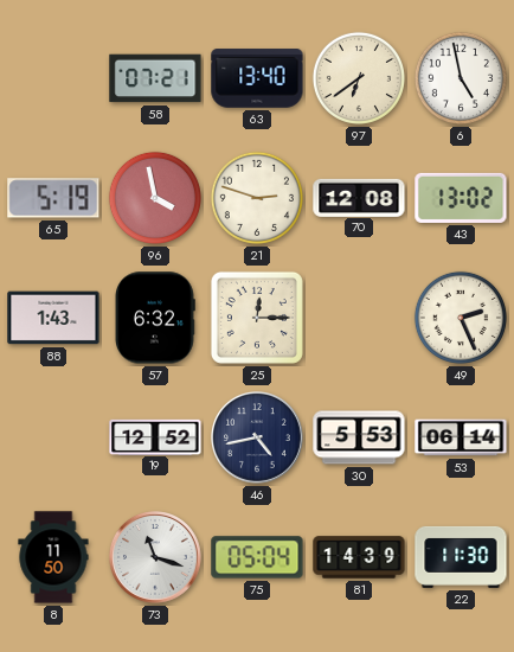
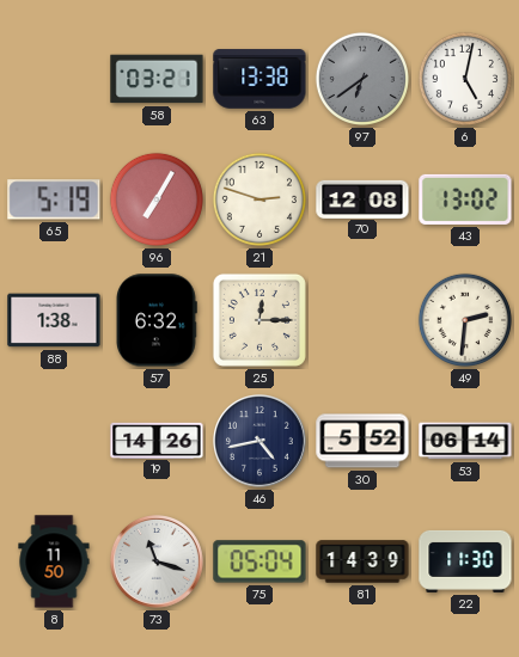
58: 07:21 -> 03:21
63: 13:40 -> 13:38
97 dial: cream -> grey
6: 4:58 -> 5:02
96: 3:58 -> 7:05
88: 1:43 -> 1:38
49: 2:26 -> 2:31
19: 12:52 -> 14:26
30: 5:53 -> 5:52
